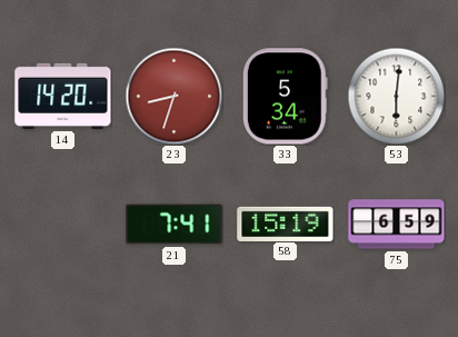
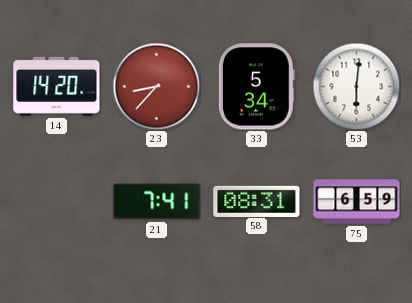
23: 8:33 -> 8:37
58: 15:19 -> 08:31
